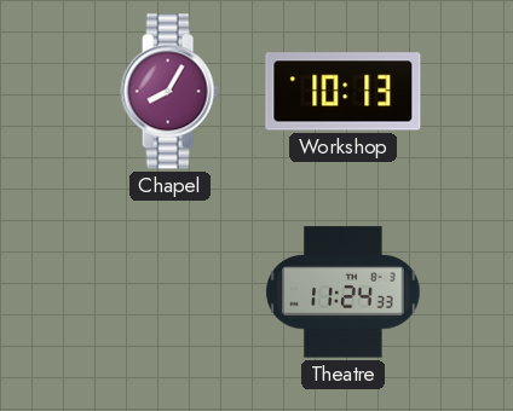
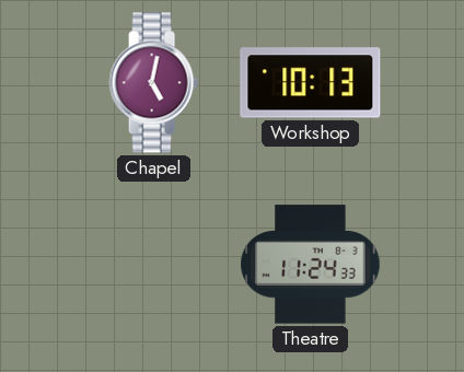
Chapel: 8:05 -> 5:02
